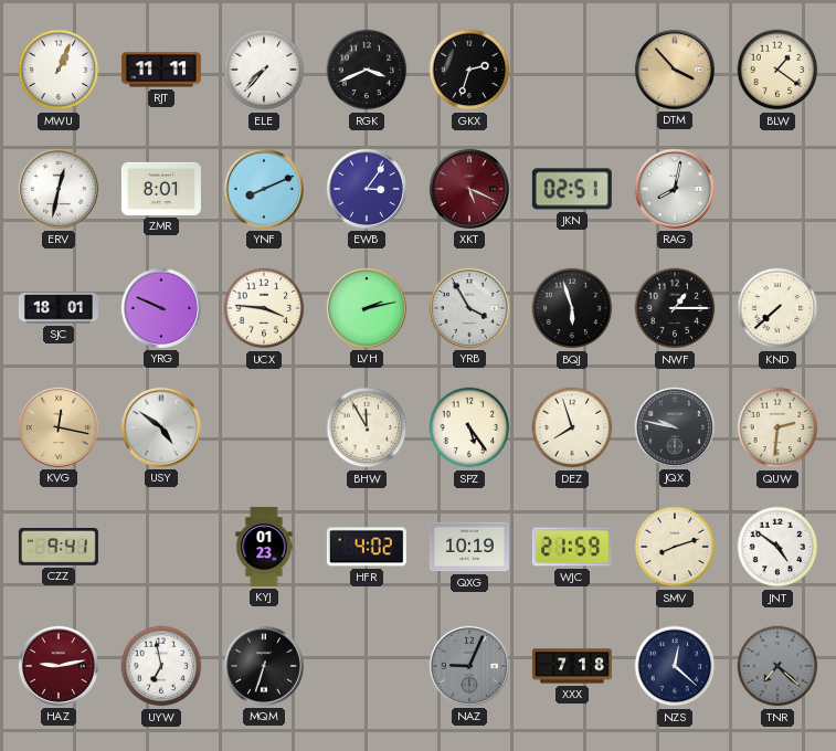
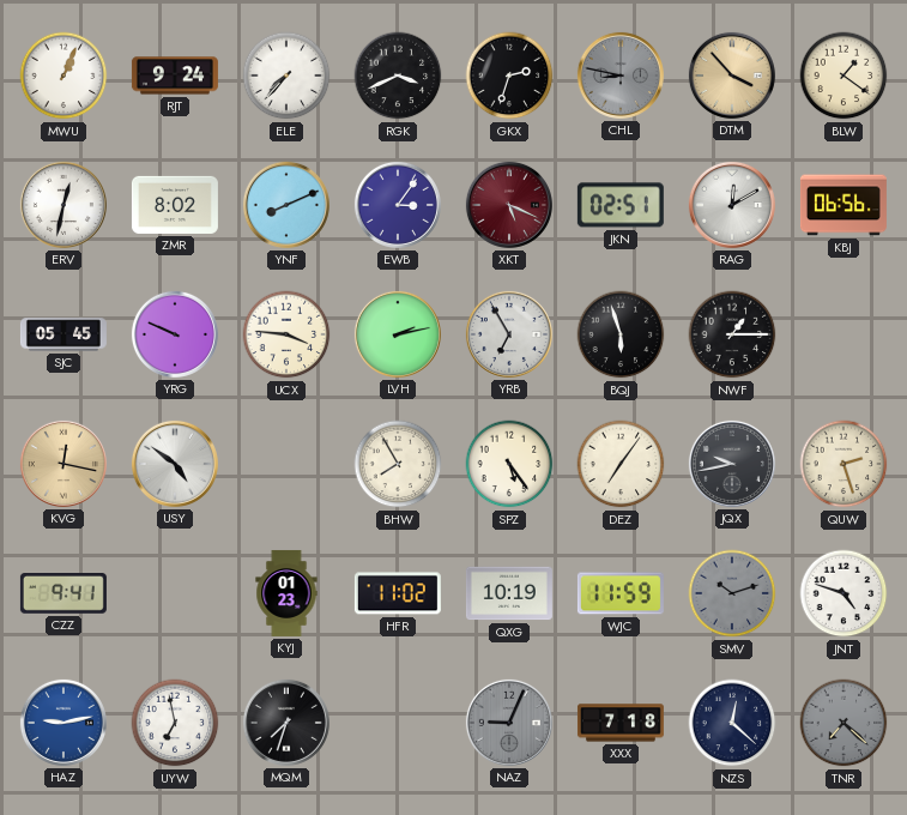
RJT: 11:11 -> 9:24
CHL: none -> 8:47
ZMR: 8:01 -> 8:02
RAG: 8:02 -> 12:10
KBJ: none -> 06:56
SJC: 18:01 -> 05:45
YRB: 3:55 -> 6:55
KND: 7:38 -> none
BHW: 11:55 -> 7:55
DEZ: 7:57 -> 7:06
JQX: 9:47 -> 9:43
QUW: 2:31 -> 2:27
HFR: 4:02 -> 11:02
WJC: 21:59 -> 11:59
SMV: 8:12 -> 10:12
SMV dial: cream -> grey
JNT: 4:51 -> 4:48
HAZ dial: burgundy -> blue
MQM: 6:33 -> 7:33
